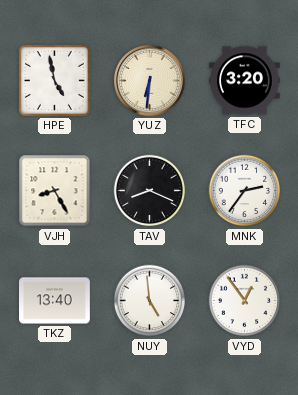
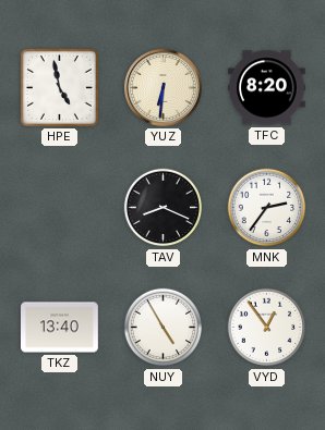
TFC: 3:20 -> 8:20
VJH: 8:25 -> none
NUY: 4:59 -> 4:55
